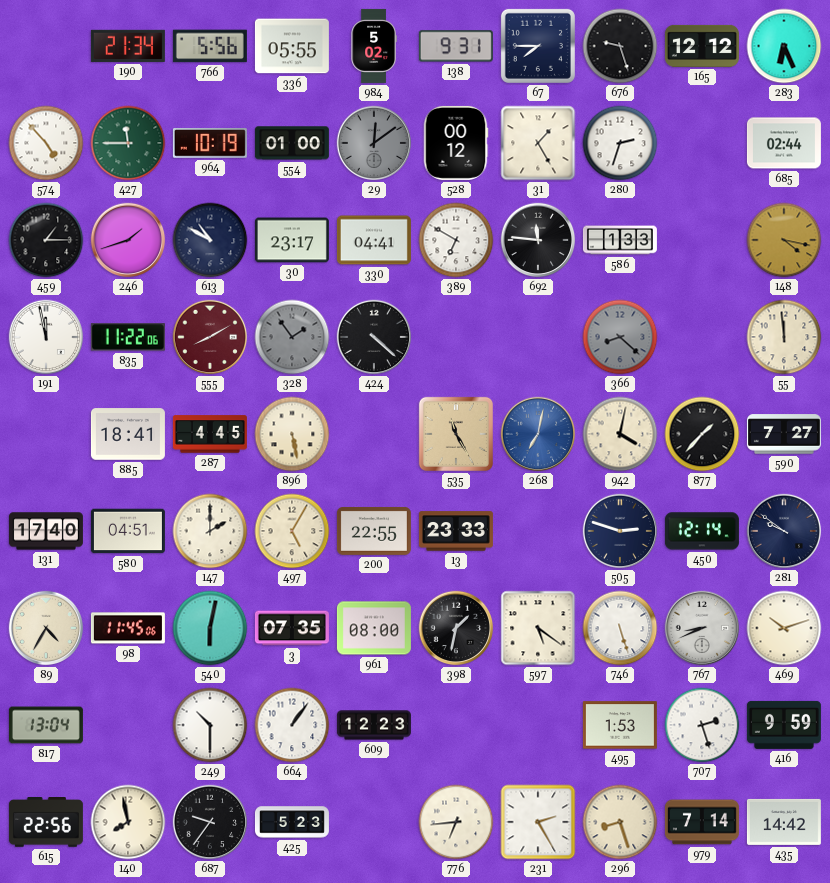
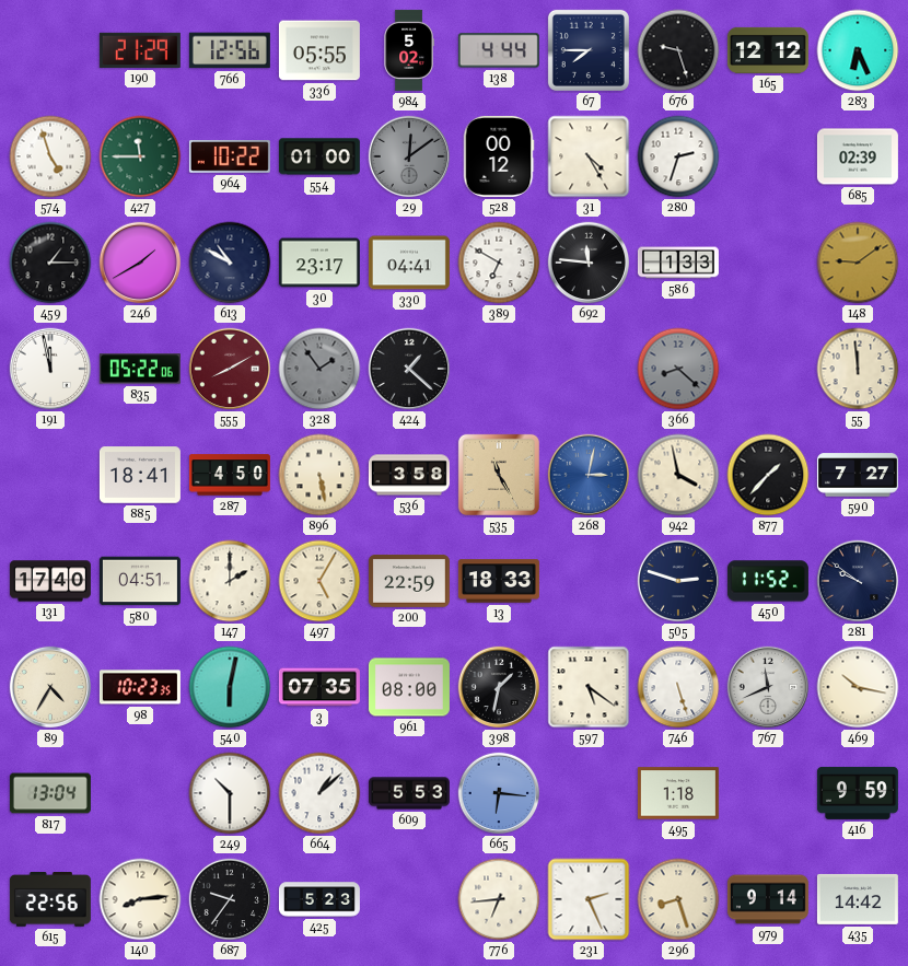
190: 21:34 -> 21:29
766: 5:56 -> 12:56
138: 9:31 -> 4:44
574: 4:53 -> 4:57
964: 10:19 -> 10:22
31: 1:25 -> 4:25
685: 02:44 -> 02:39
246: 1:42 -> 1:40
148: 4:17 -> 9:09
835: 11:22 -> 05:22
424: 4:22 -> 1:22
287: 4:45 -> 4:50
536: none -> 3:58
268: 7:02 -> 3:02
942: 4:02 -> 3:58
200: 22:55 -> 22:59
13: 23:33 -> 18:33
450: 12:14 -> 11:52
98: 11:45 -> 10:23
767: 8:41 -> 11:41
469: 10:12 -> 10:17
664: 1:06 -> 1:08
609: 12:23 -> 5:53
665: none -> 6:16
495: 1:53 -> 1:18
707: 2:27 -> none
140: 7:58 -> 8:14
231: 2:25 -> 2:26
979: 7:14 -> 9:14
